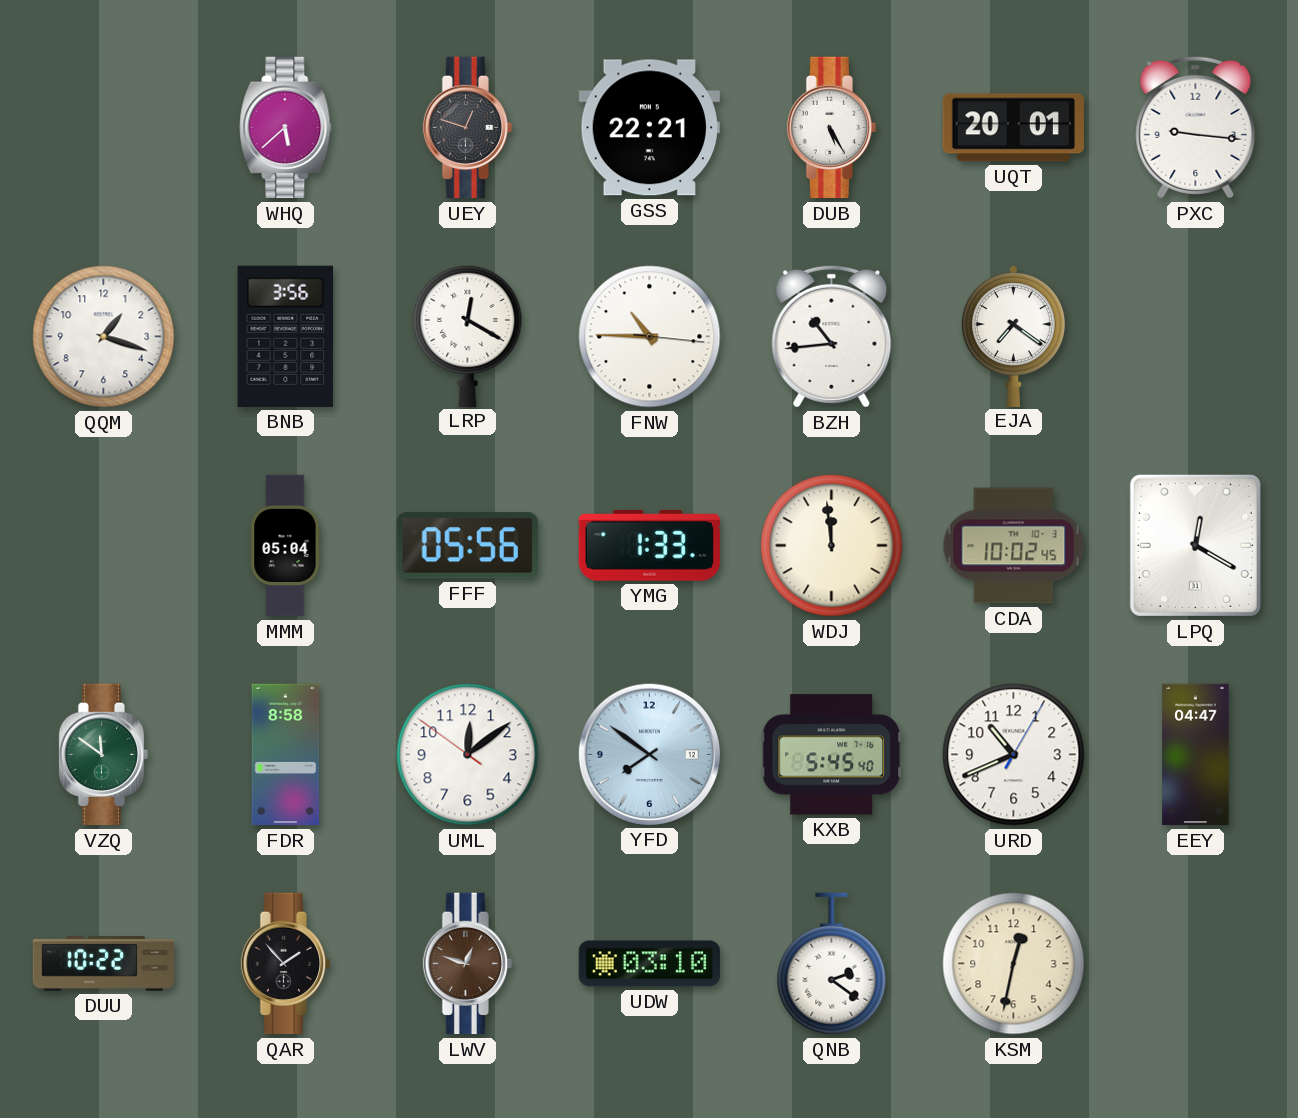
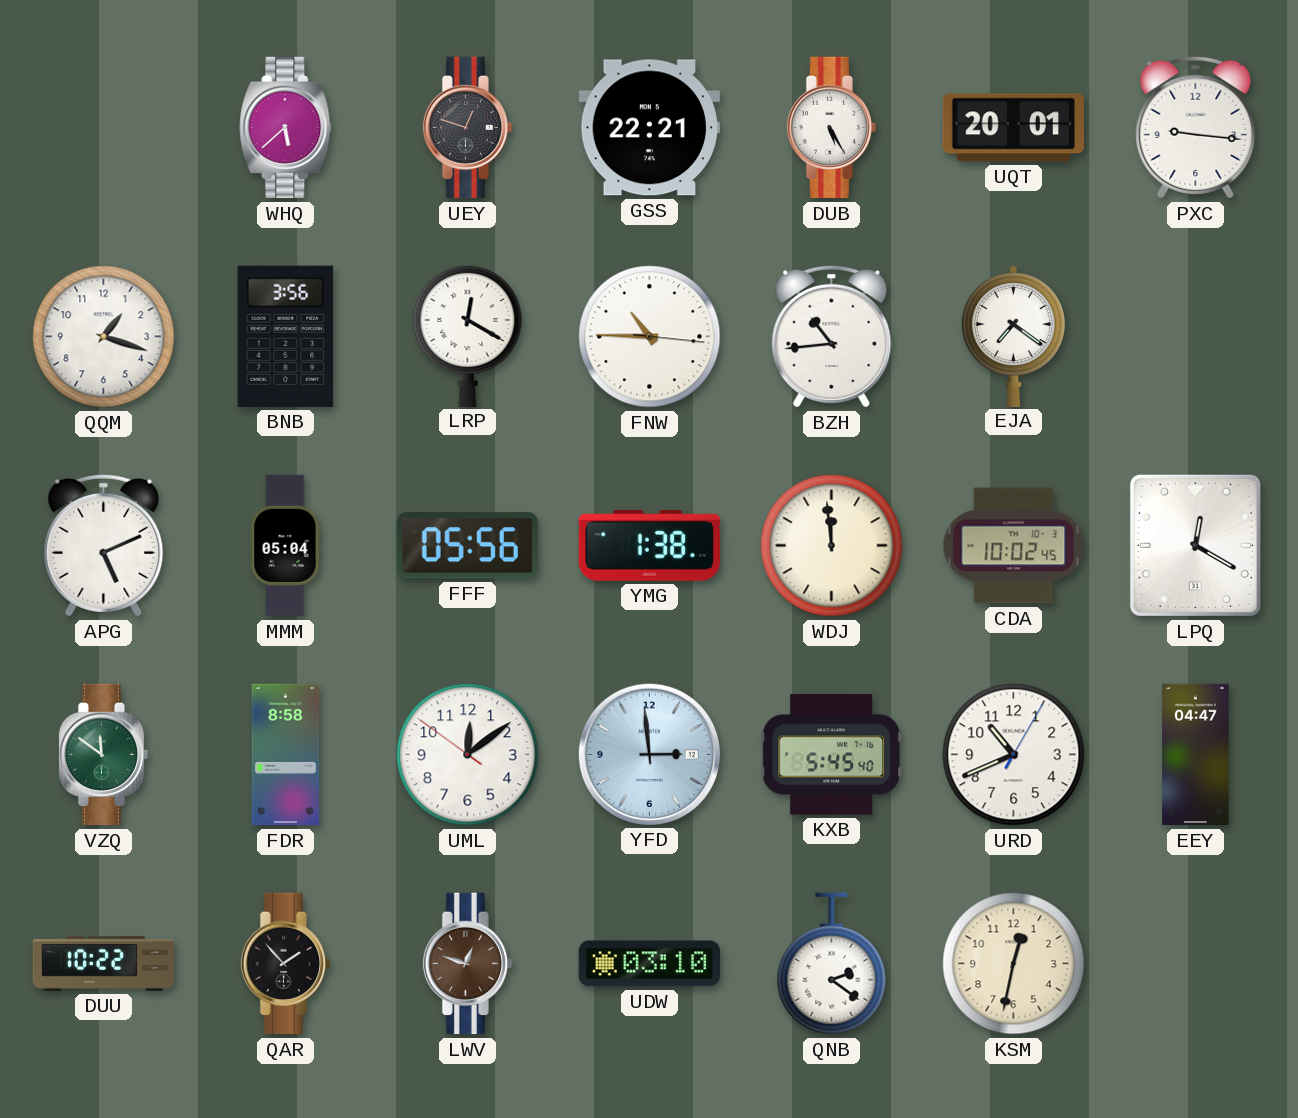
APG: none -> 5:11
YMG: 1:33 -> 1:38
YFD: 7:51 -> 2:59
